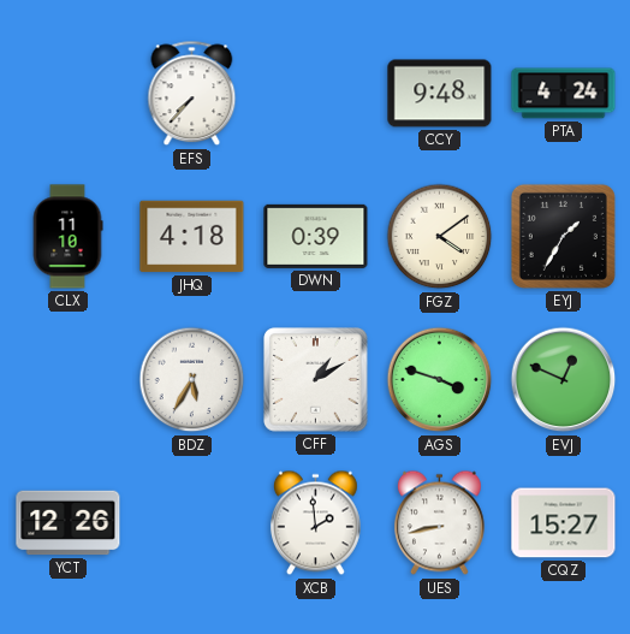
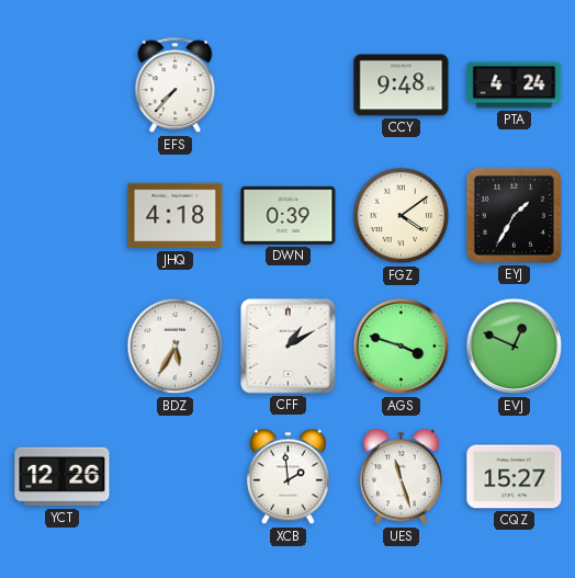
CLX: 11:10 -> none
UES: 8:43 -> 11:27
